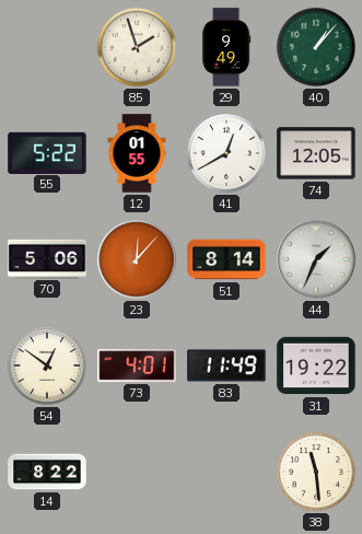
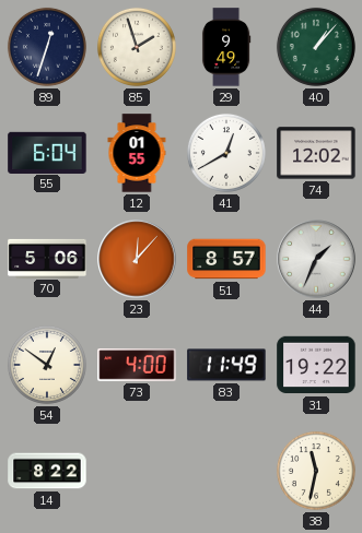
89: none -> 12:33
55: 5:22 -> 6:04
74: 12:05 -> 12:02
51: 8:14 -> 8:57
73: 4:01 -> 4:00
38: 11:29 -> 11:32
